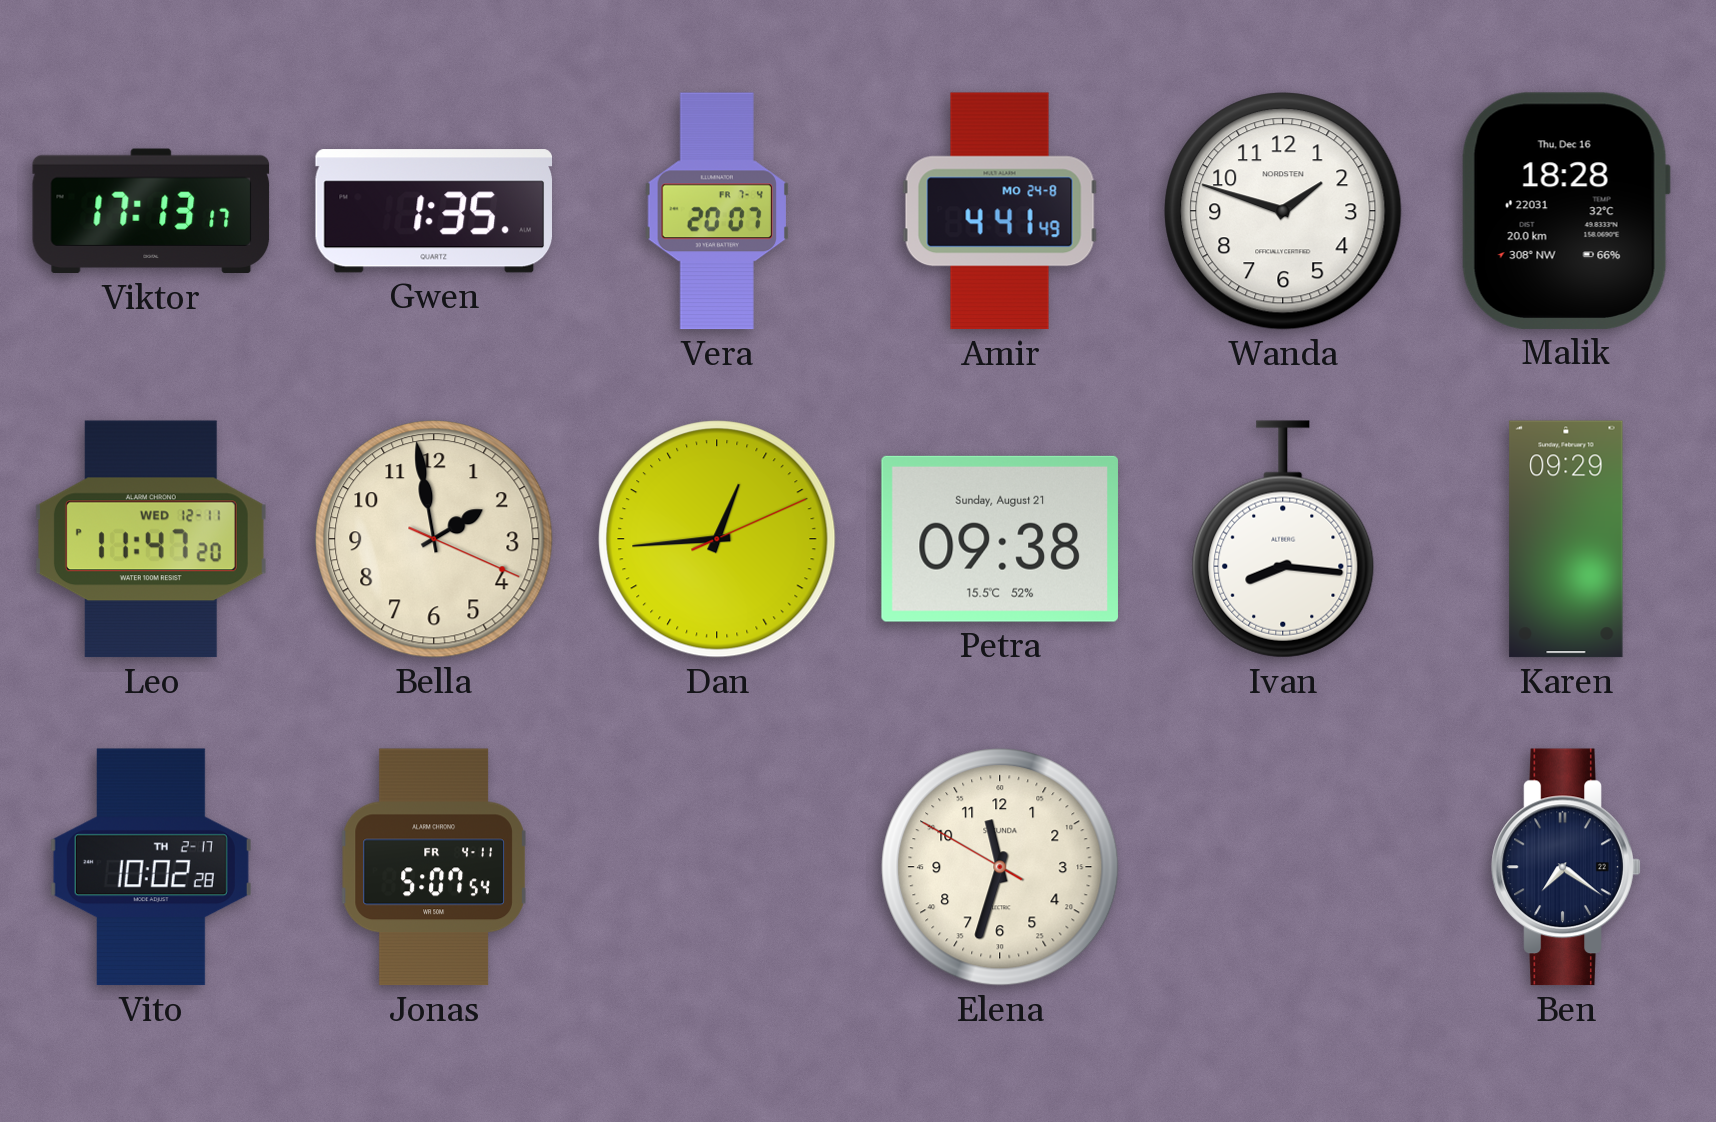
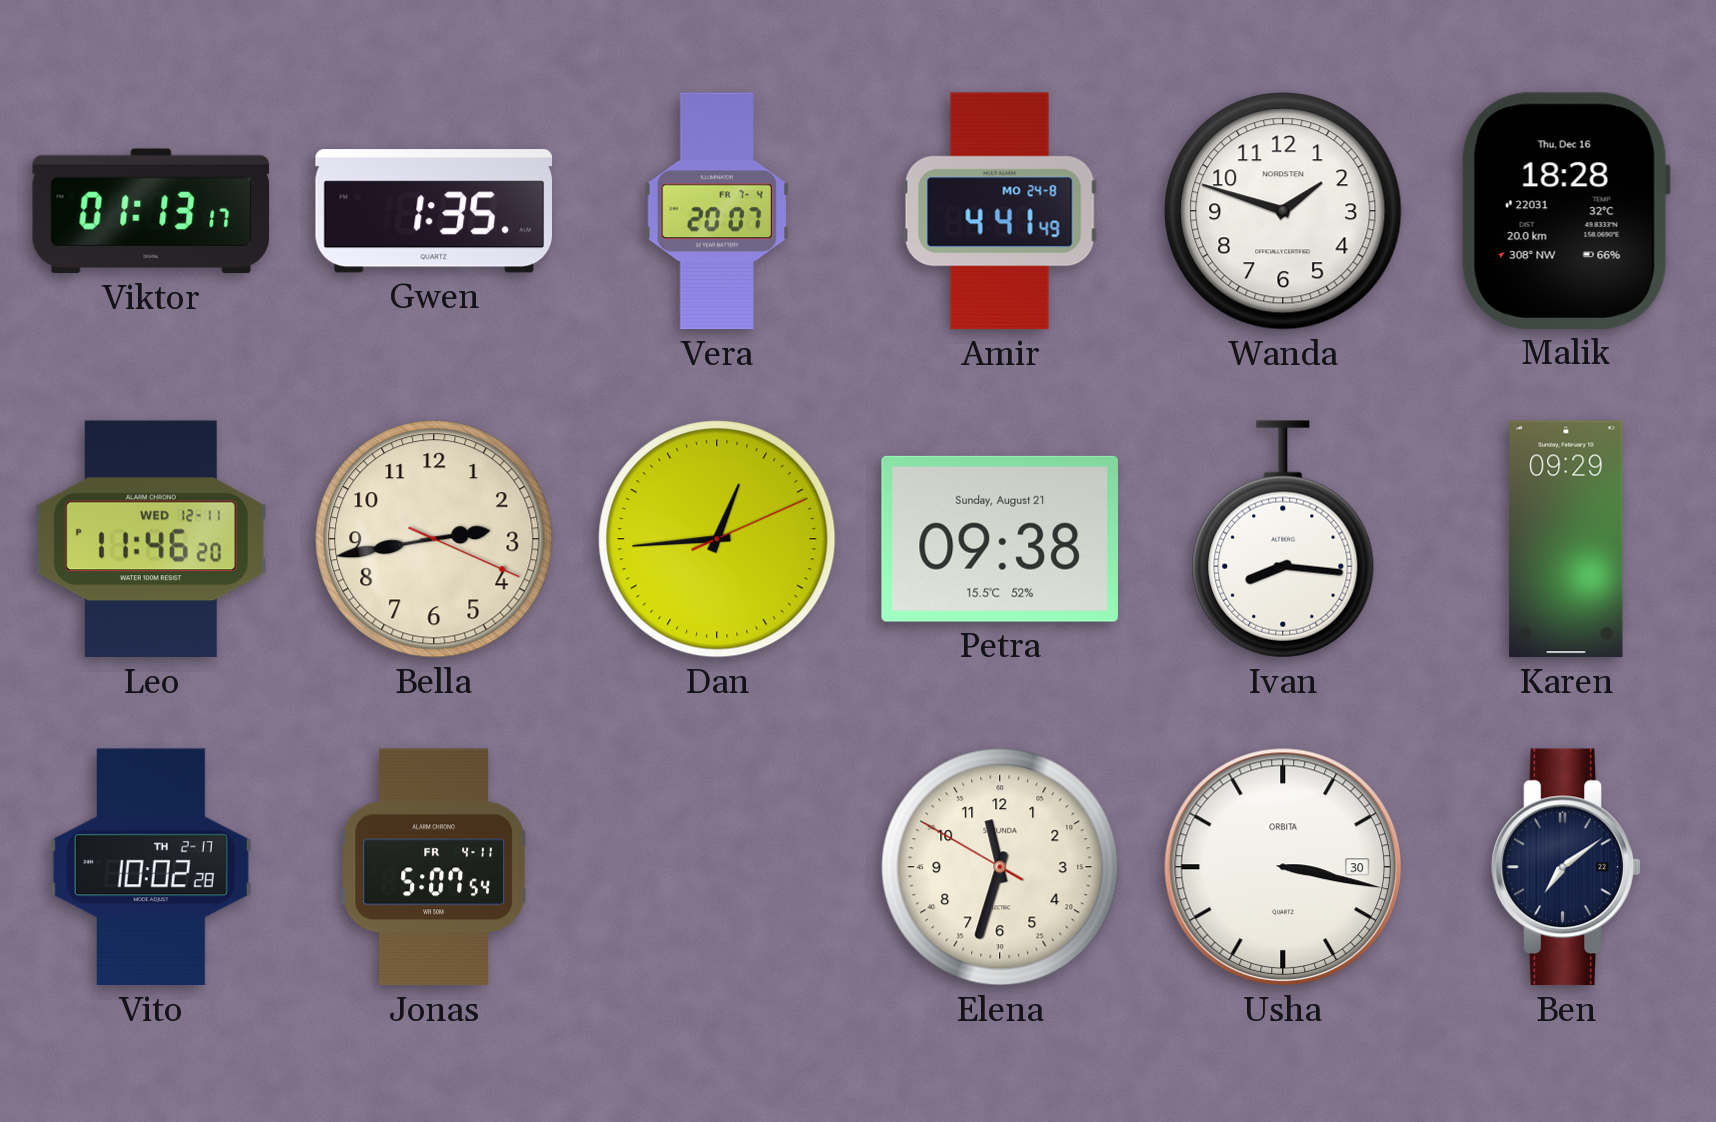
Viktor: 17:13 -> 01:13
Leo: 11:47 -> 11:46
Bella: 1:58 -> 2:43
Usha: none -> 3:17
Ben: 7:21 -> 7:09
